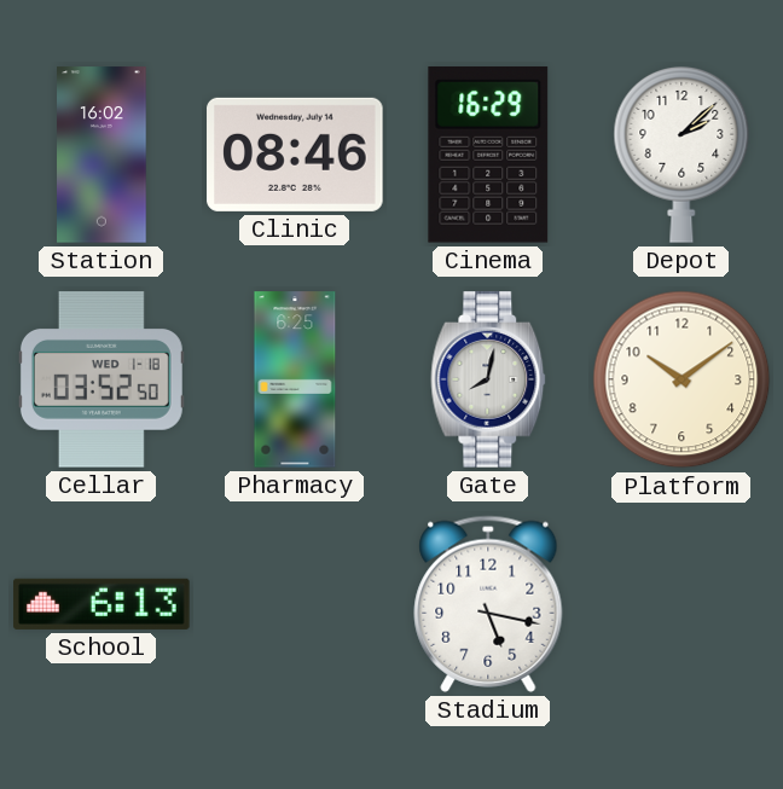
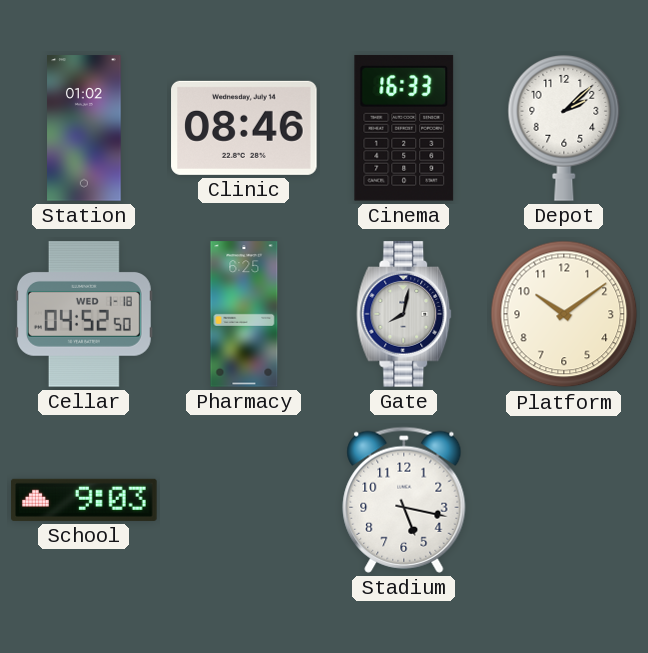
Station: 16:02 -> 01:02
Cinema: 16:29 -> 16:33
Cellar: 03:52 -> 04:52
School: 6:13 -> 9:03
